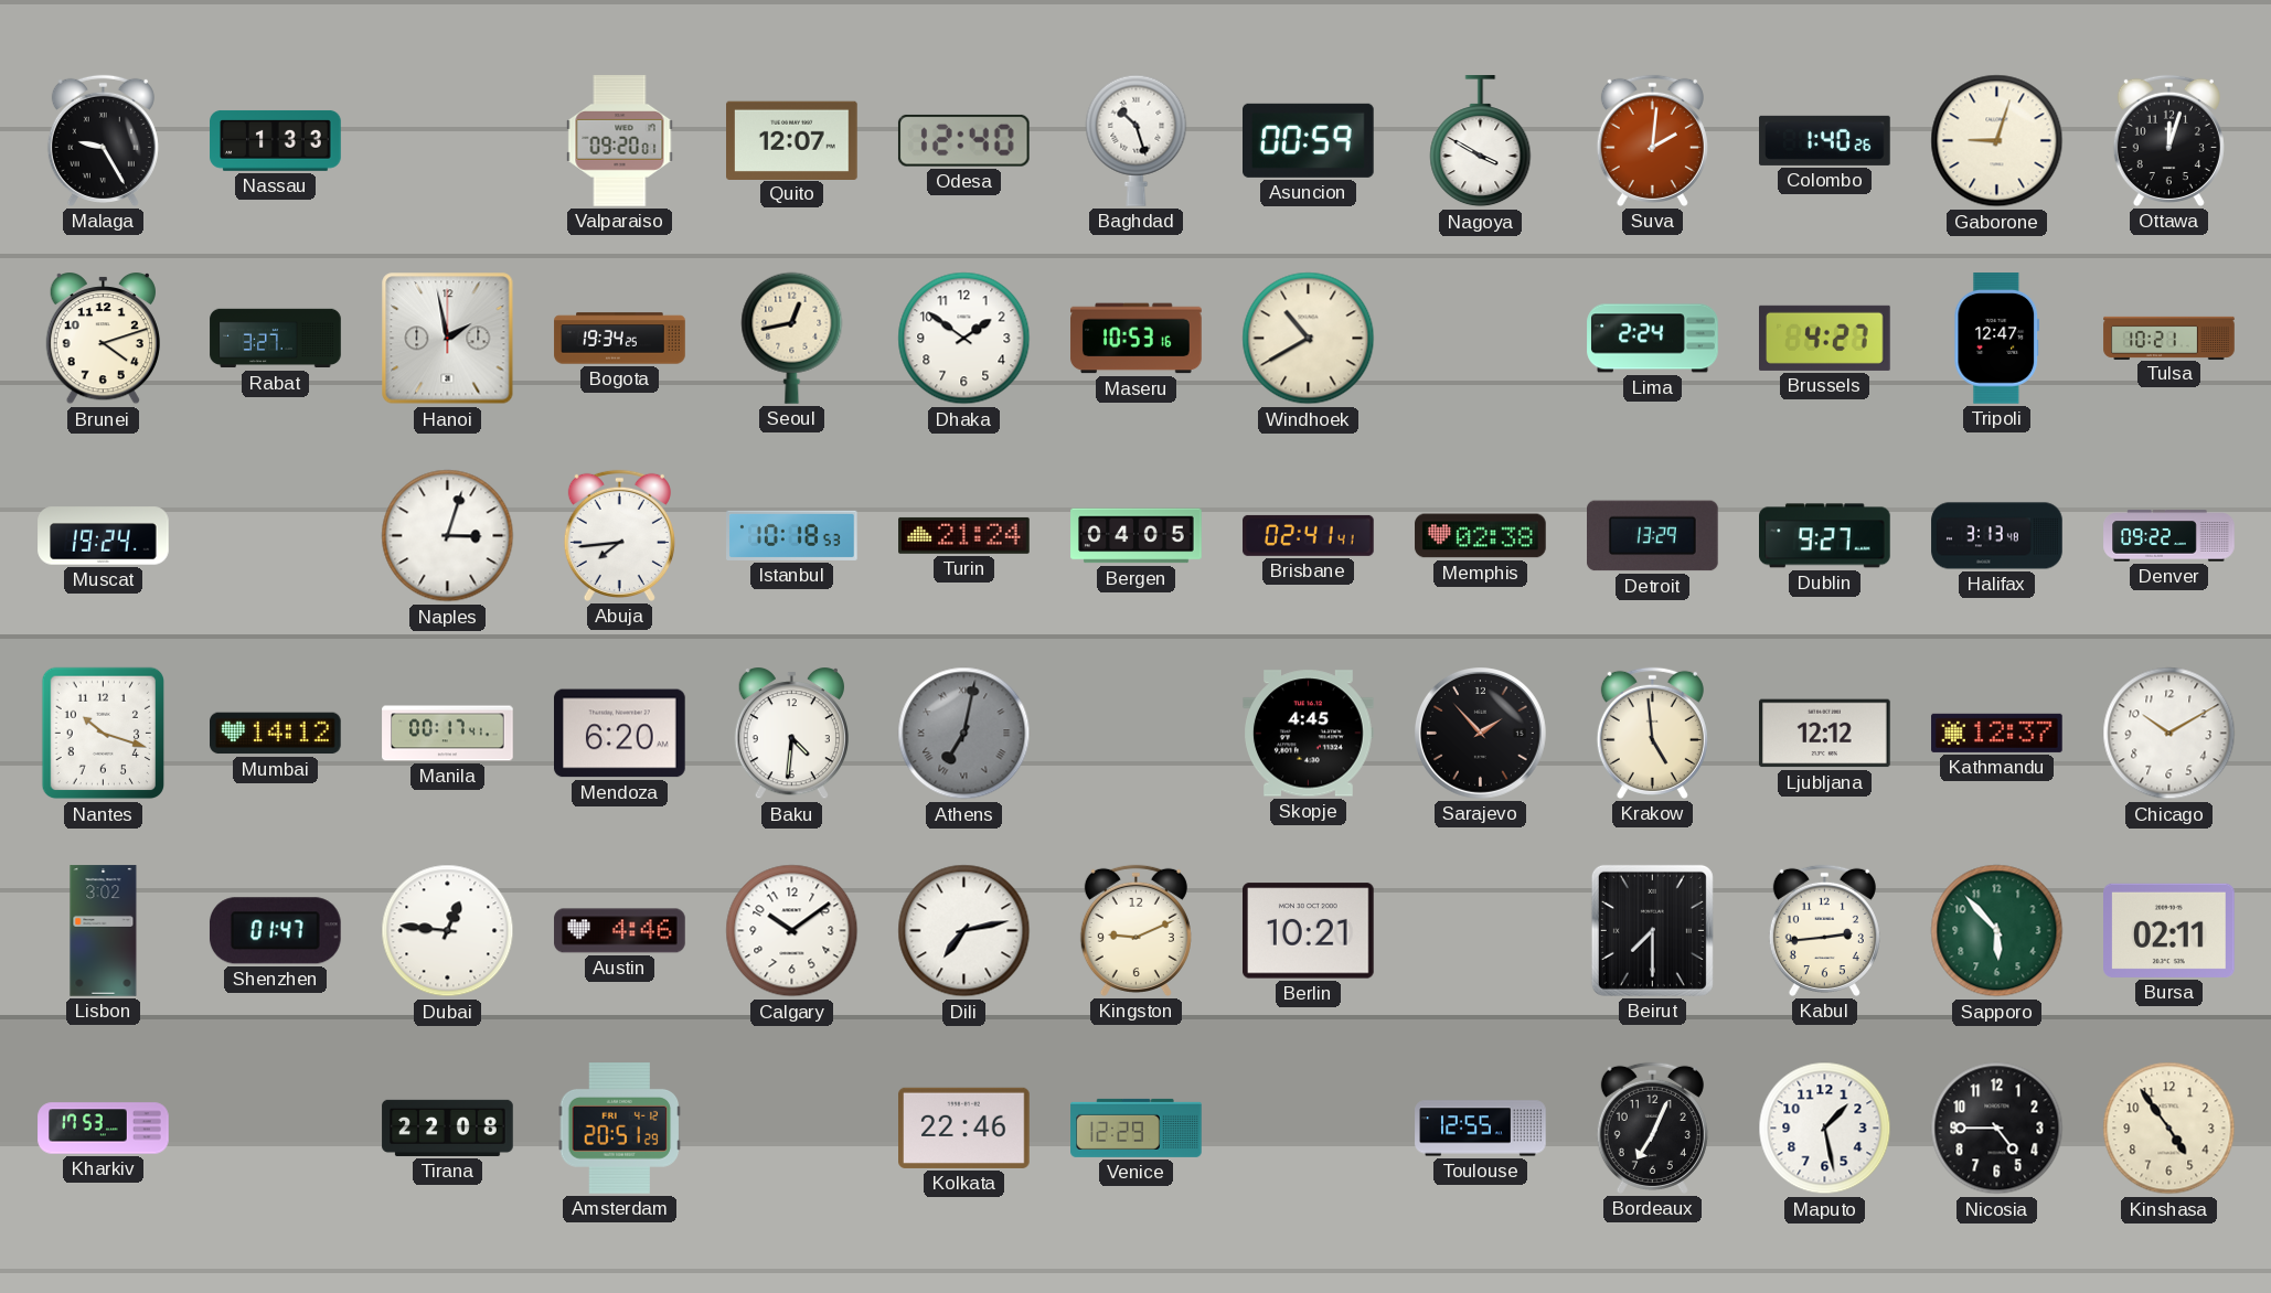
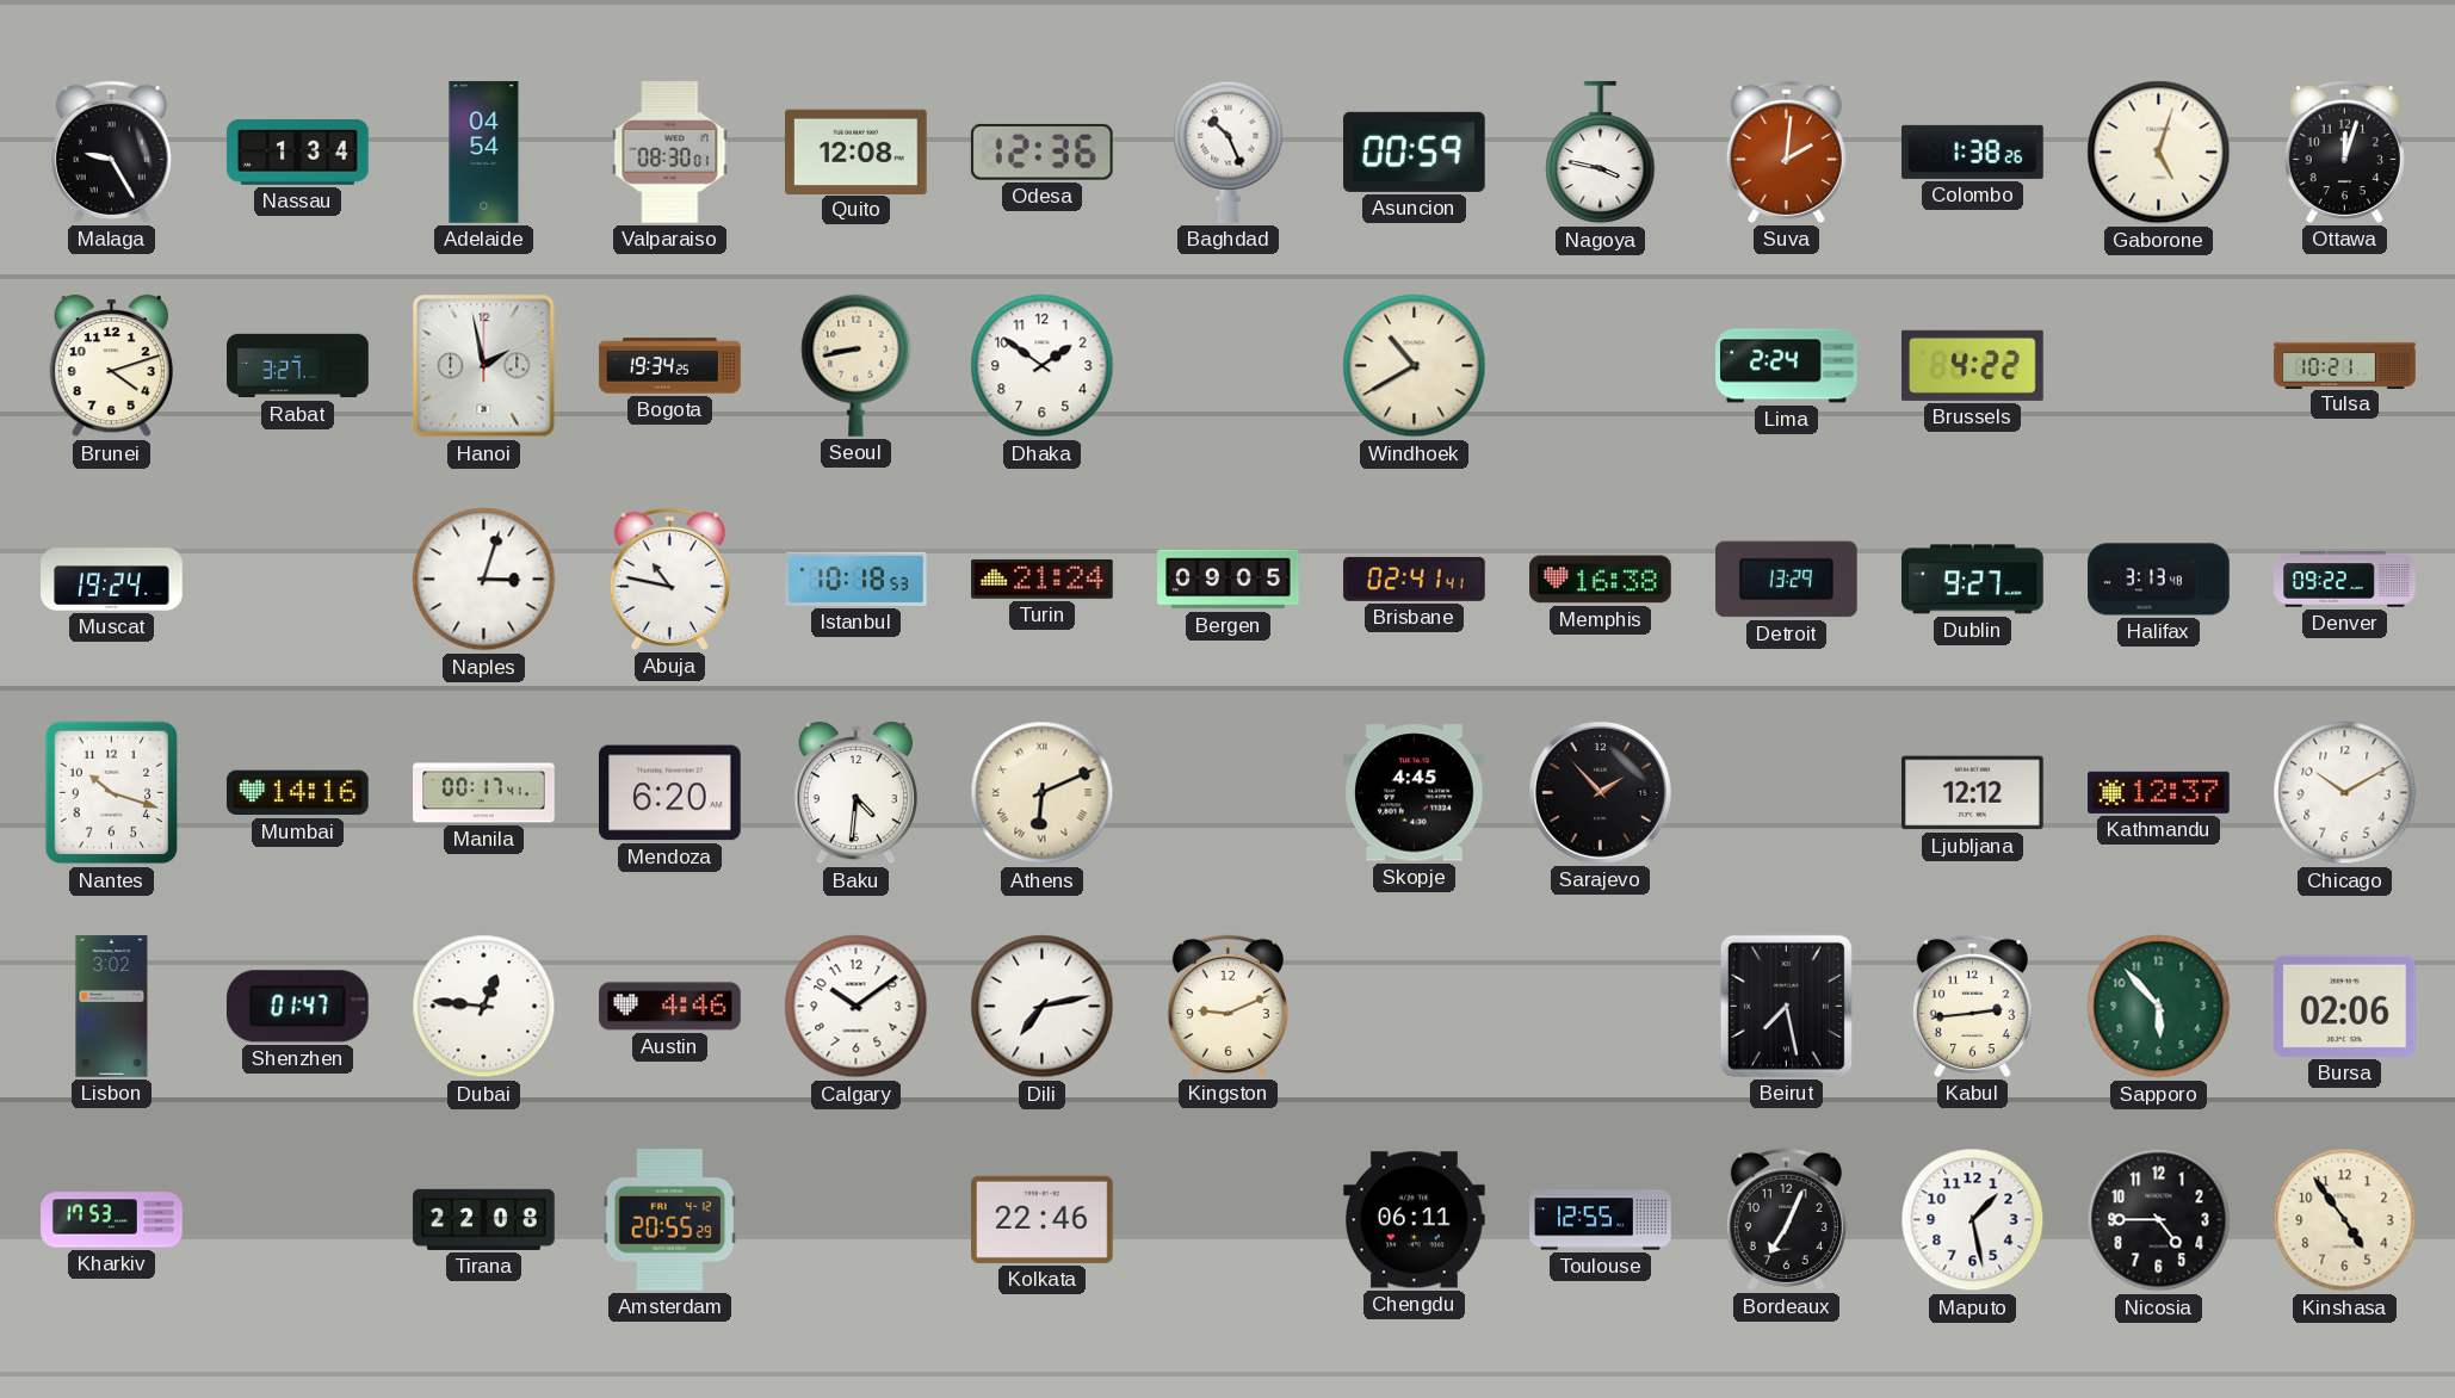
Nassau: 1:33 -> 1:34
Adelaide: none -> 04:54
Valparaiso: 09:20 -> 08:30
Quito: 12:07 -> 12:08
Odesa: 12:40 -> 12:36
Baghdad: 10:27 -> 10:26
Nagoya: 3:50 -> 3:47
Colombo: 1:40 -> 1:38
Gaborone: 9:03 -> 5:03
Seoul: 12:43 -> 8:43
Maseru: 10:53 -> none
Brussels: 4:27 -> 4:22
Tripoli: 12:47 -> none
Abuja: 7:44 -> 10:47
Bergen: 04:05 -> 09:05
Memphis: 02:38 -> 16:38
Mumbai: 14:12 -> 14:16
Athens: 7:02 -> 6:11
Athens dial: grey -> cream
Krakow: 4:59 -> none
Berlin: 10:21 -> none
Beirut: 7:30 -> 7:28
Bursa: 02:11 -> 02:06
Amsterdam: 20:51 -> 20:55
Venice: 12:29 -> none
Chengdu: none -> 06:11
